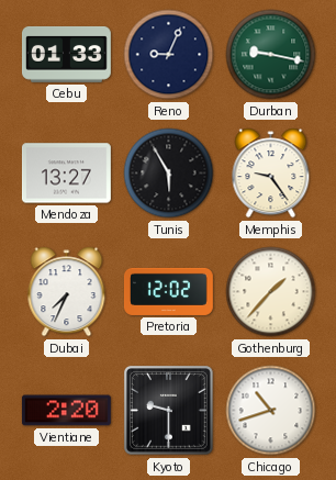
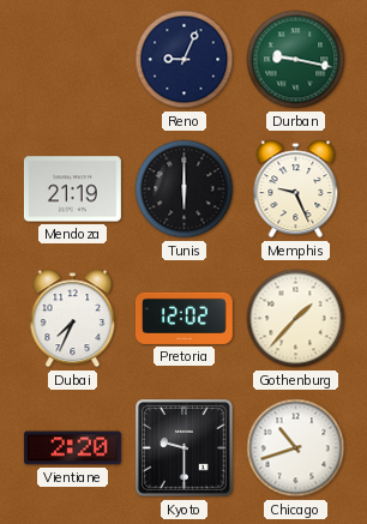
Cebu: 01:33 -> none
Mendoza: 13:27 -> 21:19
Tunis: 5:55 -> 6:00
Memphis: 9:24 -> 9:26
